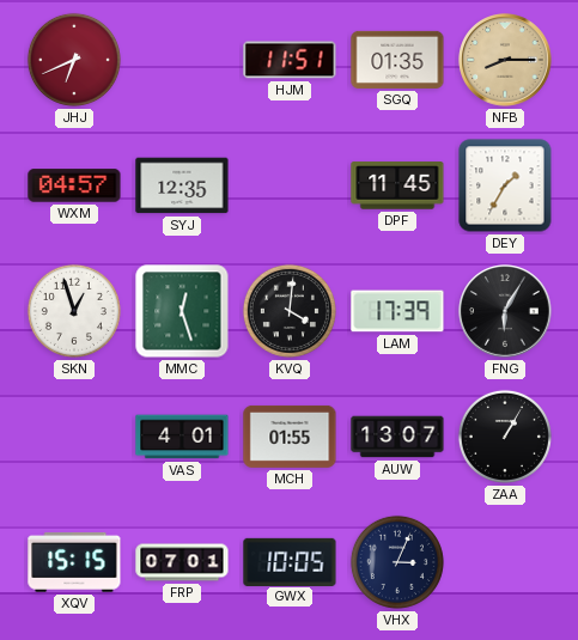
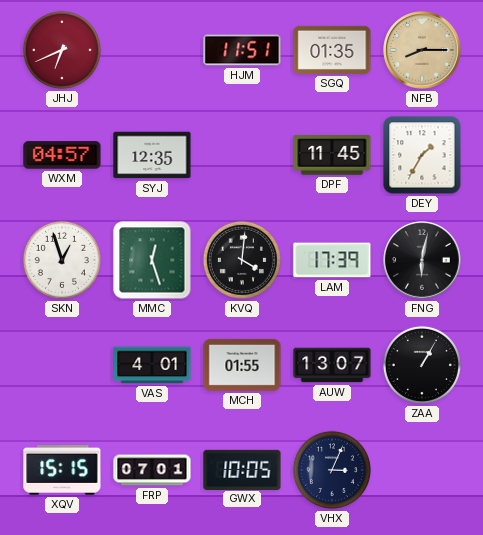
FNG: 6:05 -> 6:02
